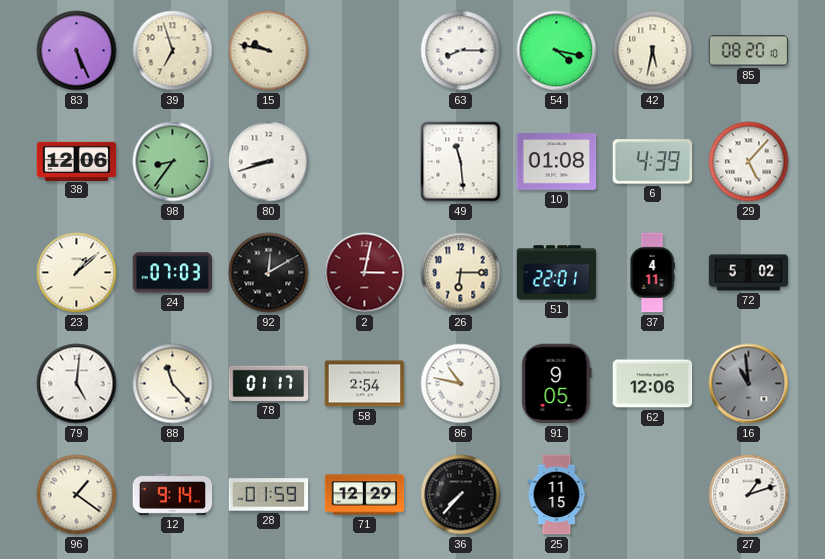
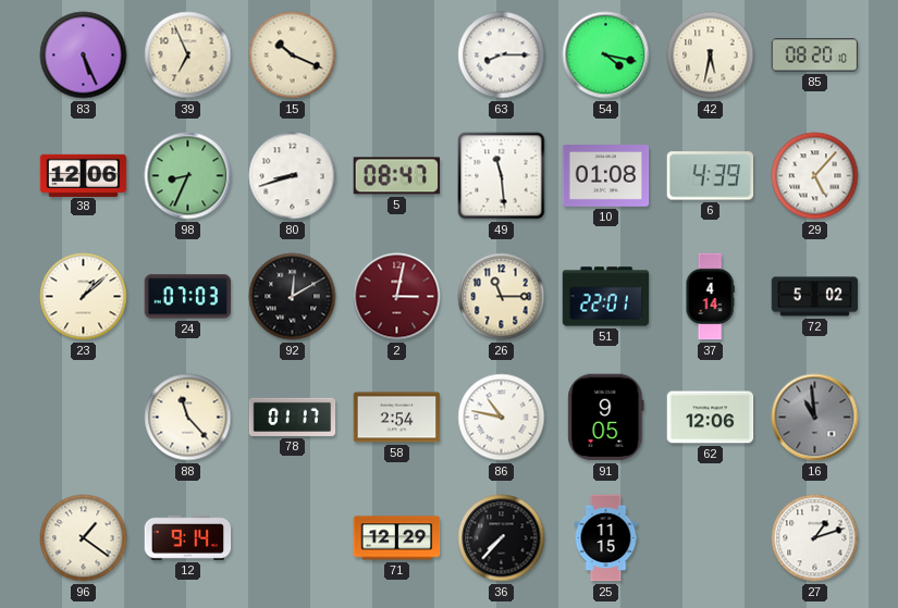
39: 6:57 -> 6:56
15: 9:47 -> 10:19
98: 8:36 -> 8:34
5: none -> 08:47
26: 6:15 -> 11:15
37: 4:11 -> 4:14
79: 5:01 -> none
28: 01:59 -> none
